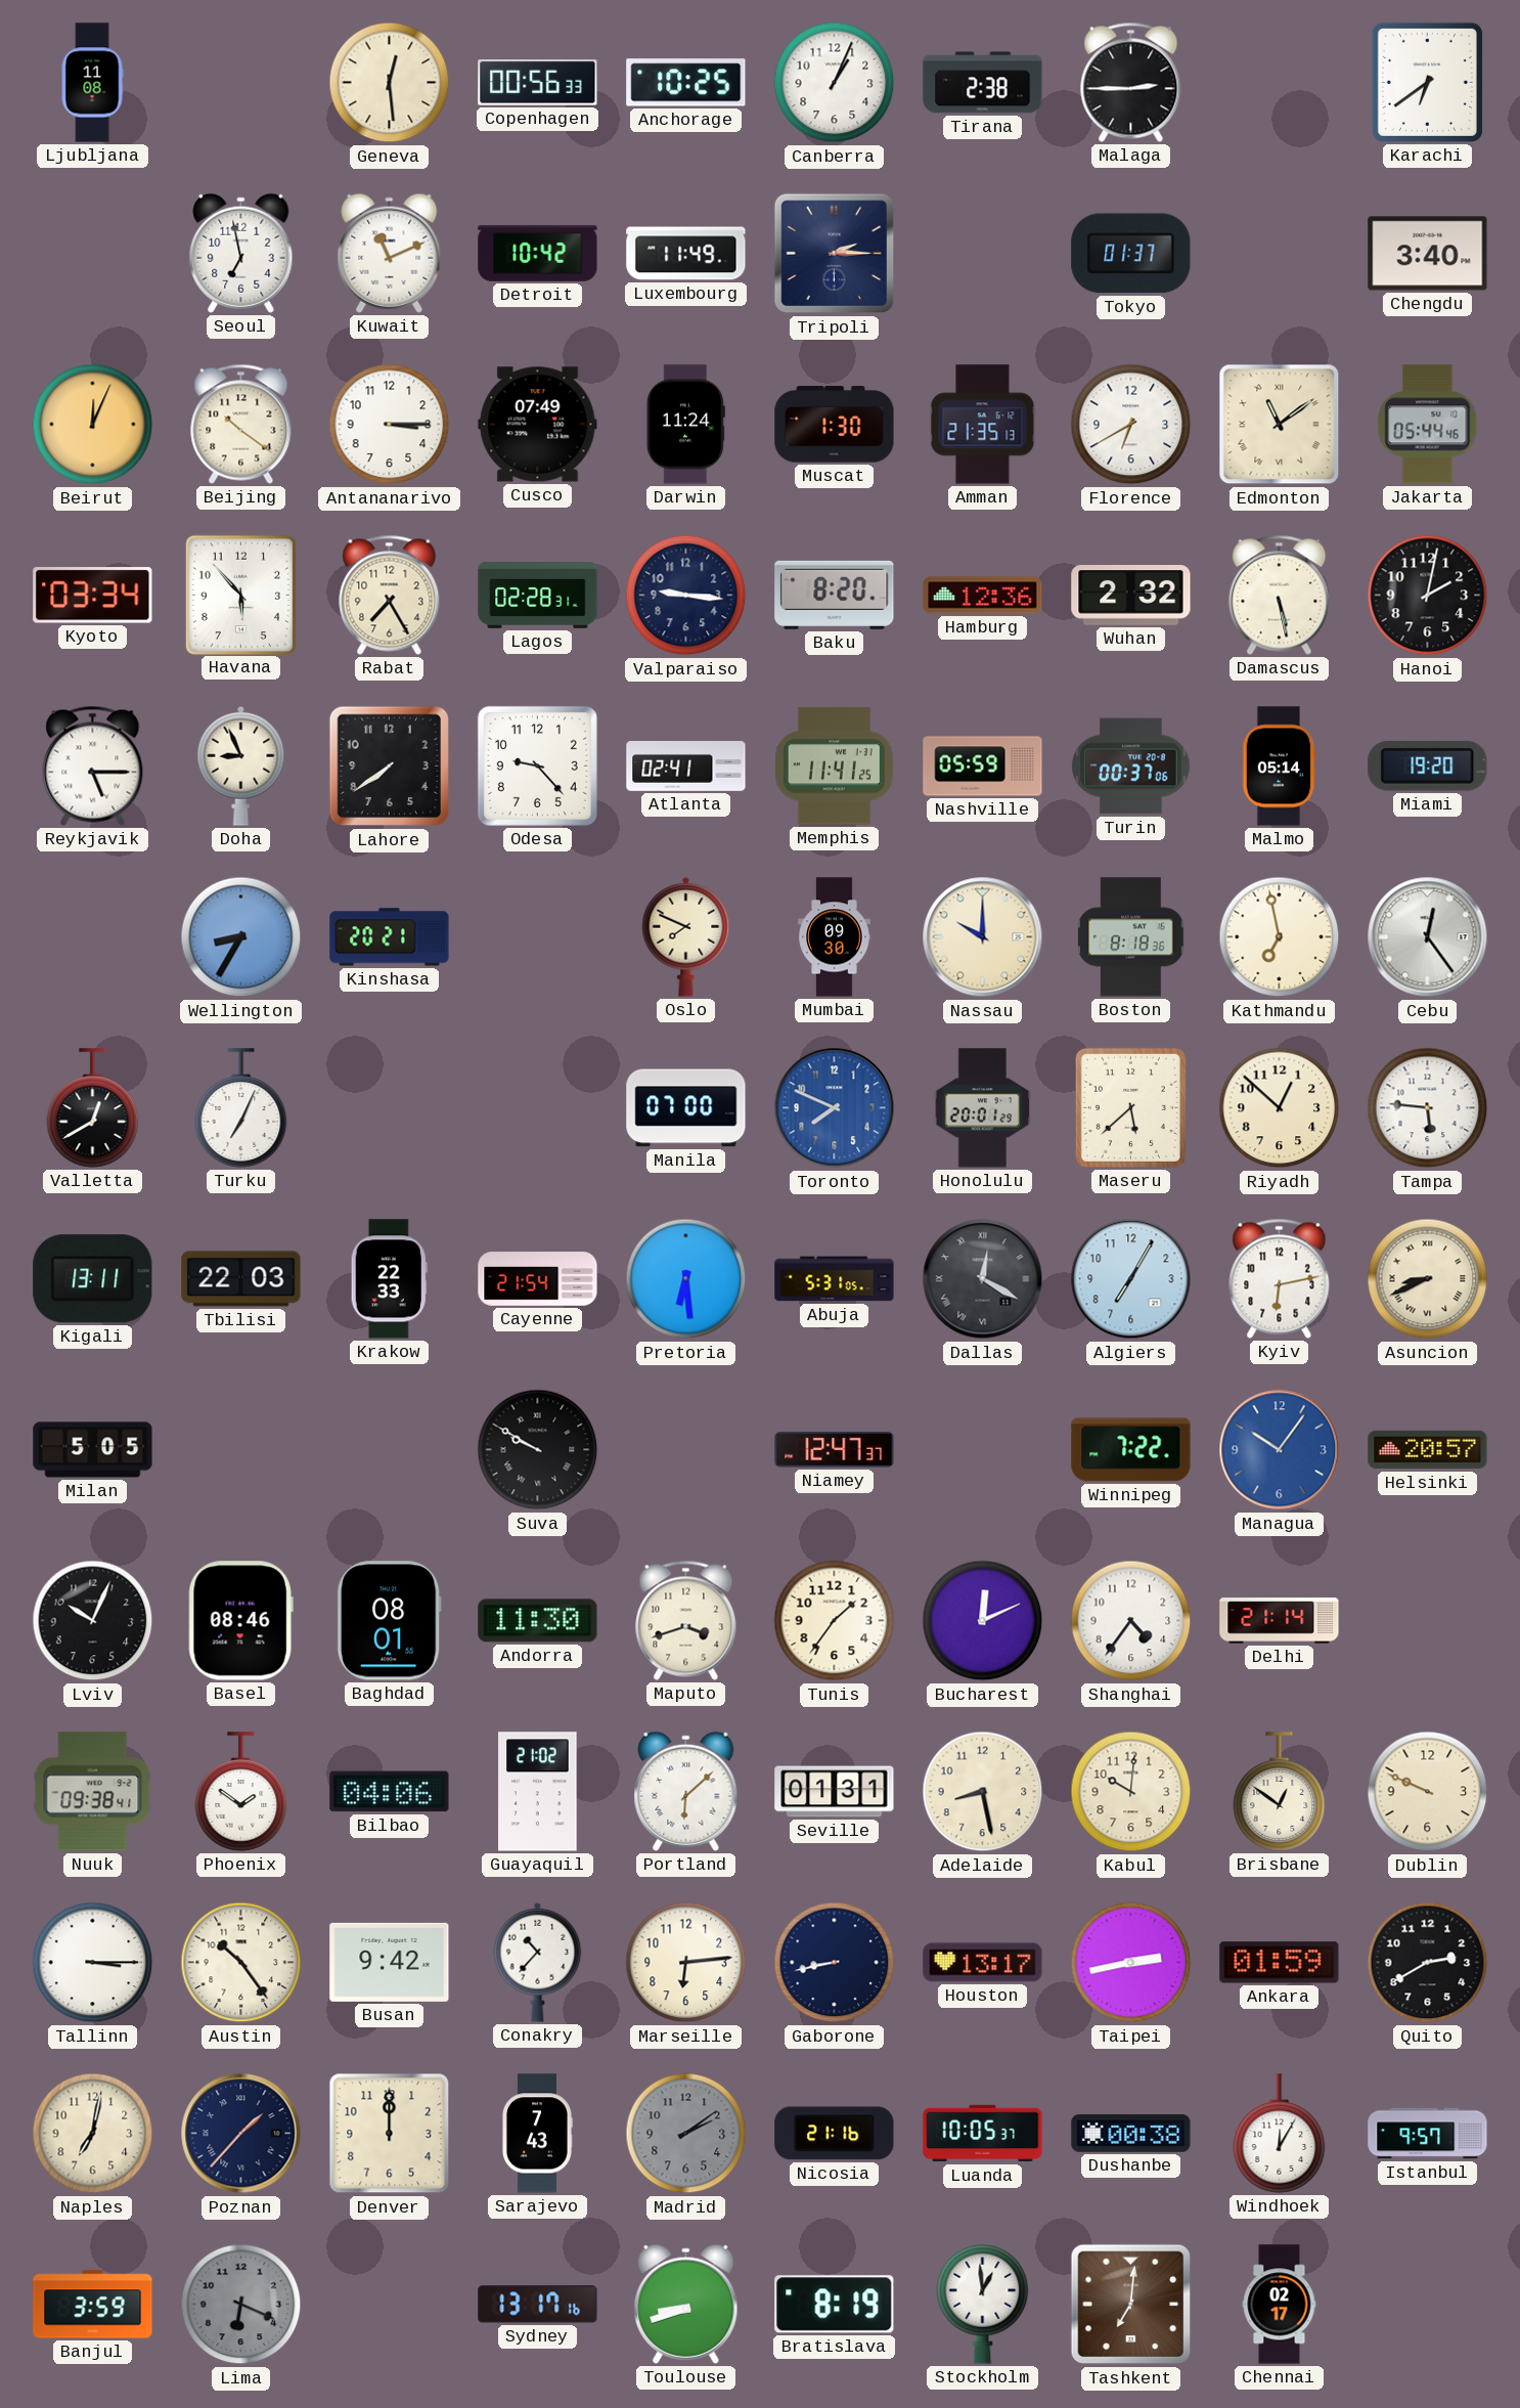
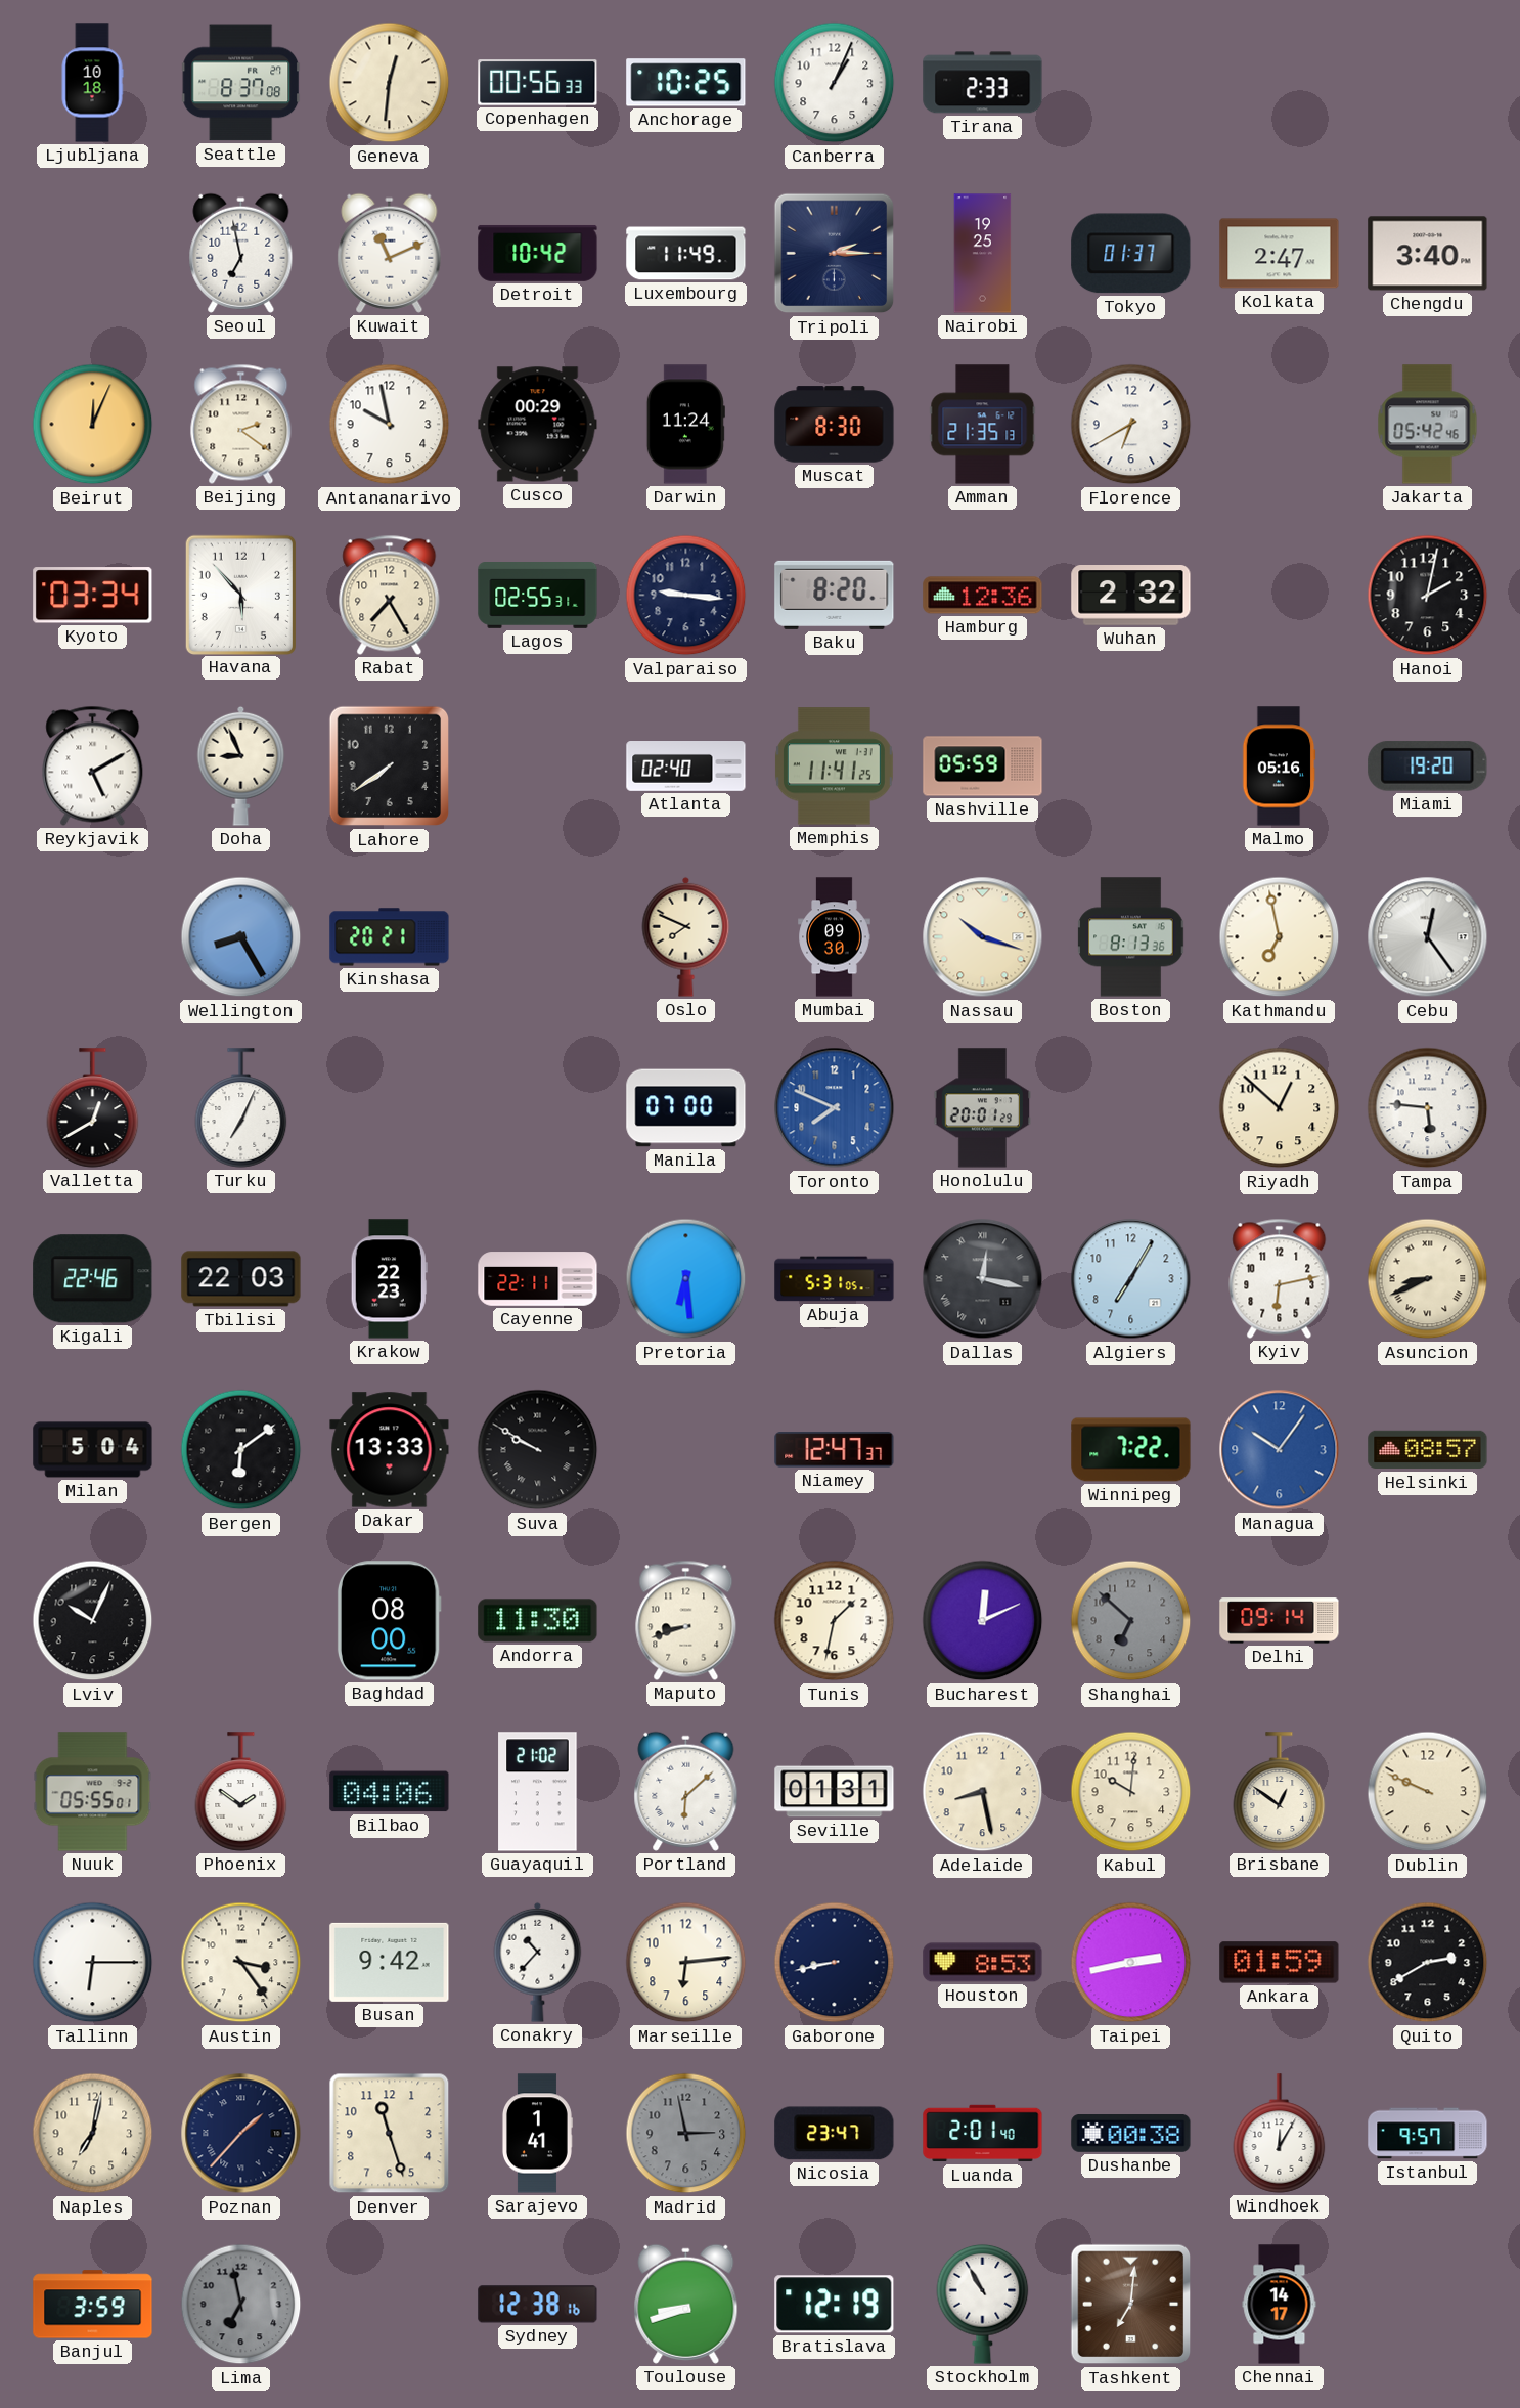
Ljubljana: 11:08 -> 10:18
Seattle: none -> 8:37
Geneva: 12:29 -> 12:31
Tirana: 2:38 -> 2:33
Malaga: 2:45 -> none
Karachi: 6:39 -> none
Nairobi: none -> 19:25
Kolkata: none -> 2:47
Beijing: 10:21 -> 2:21
Antananarivo: 3:15 -> 9:58
Cusco: 07:49 -> 00:29
Muscat: 1:30 -> 8:30
Edmonton: 11:09 -> none
Jakarta: 05:44 -> 05:42
Lagos: 02:28 -> 02:55
Damascus: 5:28 -> none
Reykjavik: 5:15 -> 5:10
Odesa: 9:23 -> none
Atlanta: 02:41 -> 02:40
Turin: 00:37 -> none
Malmo: 05:14 -> 05:16
Wellington: 8:35 -> 8:25
Nassau: 10:00 -> 10:18
Boston: 8:18 -> 8:13
Maseru: 5:38 -> none
Kigali: 13:11 -> 22:46
Krakow: 22:33 -> 22:23
Cayenne: 21:54 -> 22:11
Dallas: 12:20 -> 12:17
Milan: 5:05 -> 5:04
Bergen: none -> 6:09
Dakar: none -> 13:33
Helsinki: 20:57 -> 08:57
Basel: 08:46 -> none
Baghdad: 08:01 -> 08:00
Maputo: 3:42 -> 8:42
Tunis: 1:36 -> 1:32
Shanghai: 4:36 -> 6:52
Shanghai dial: white -> grey
Delhi: 21:14 -> 09:14
Nuuk: 09:38 -> 05:55
Tallinn: 3:15 -> 6:15
Austin: 10:24 -> 3:24
Houston: 13:17 -> 8:53
Denver: 12:00 -> 11:27
Sarajevo: 7:43 -> 1:41
Madrid: 2:09 -> 2:58
Nicosia: 21:16 -> 23:47
Luanda: 10:05 -> 2:01
Lima: 6:19 -> 6:58
Sydney: 13:17 -> 12:38
Bratislava: 8:19 -> 12:19
Stockholm: 12:59 -> 10:55
Chennai: 02:17 -> 14:17
